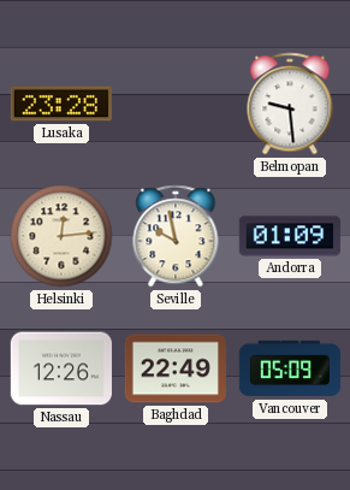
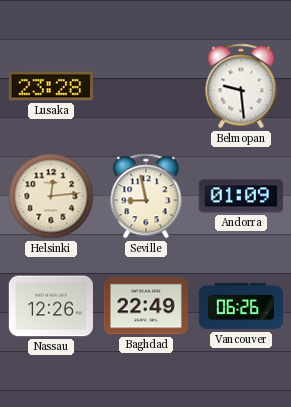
Seville: 9:58 -> 8:58
Vancouver: 05:09 -> 06:26
